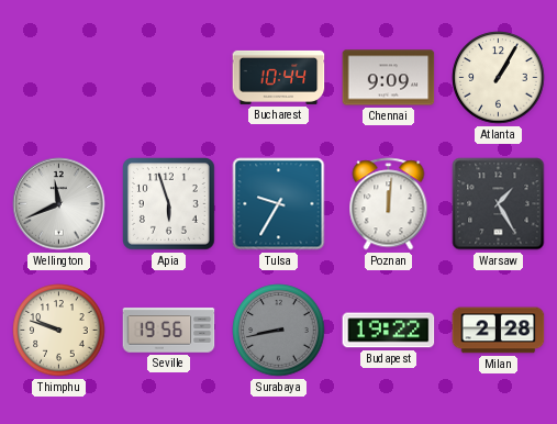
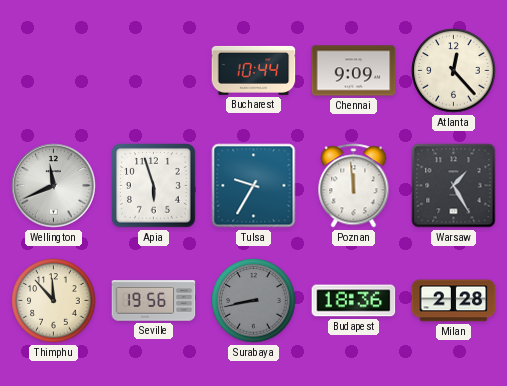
Atlanta: 1:05 -> 12:23
Poznan: 12:01 -> 11:59
Thimphu: 9:48 -> 11:53
Budapest: 19:22 -> 18:36
